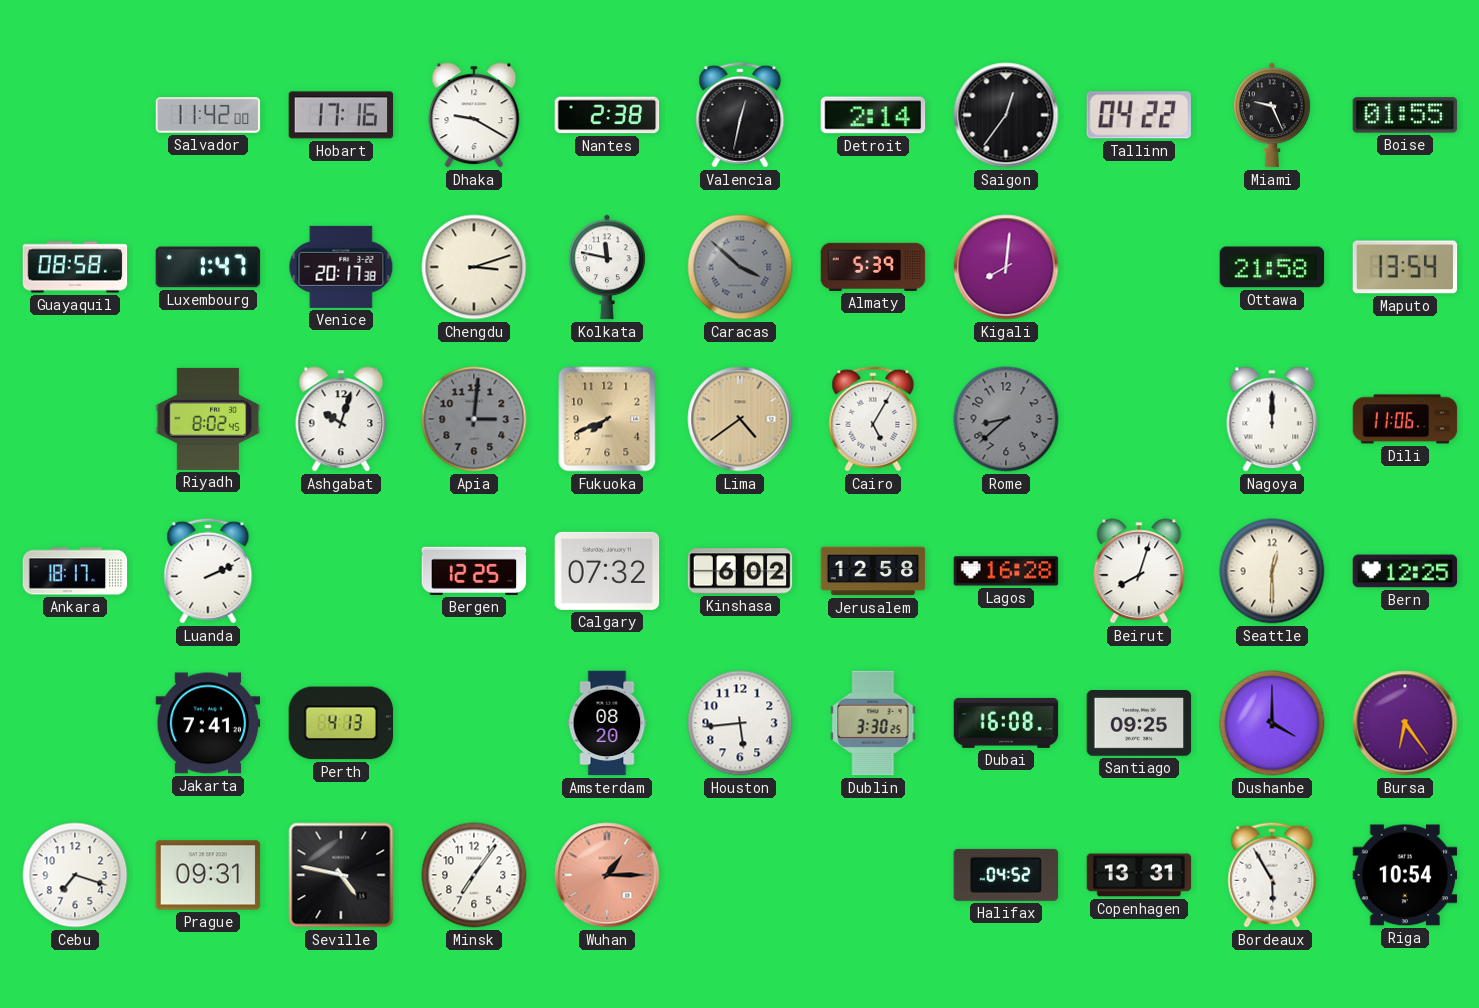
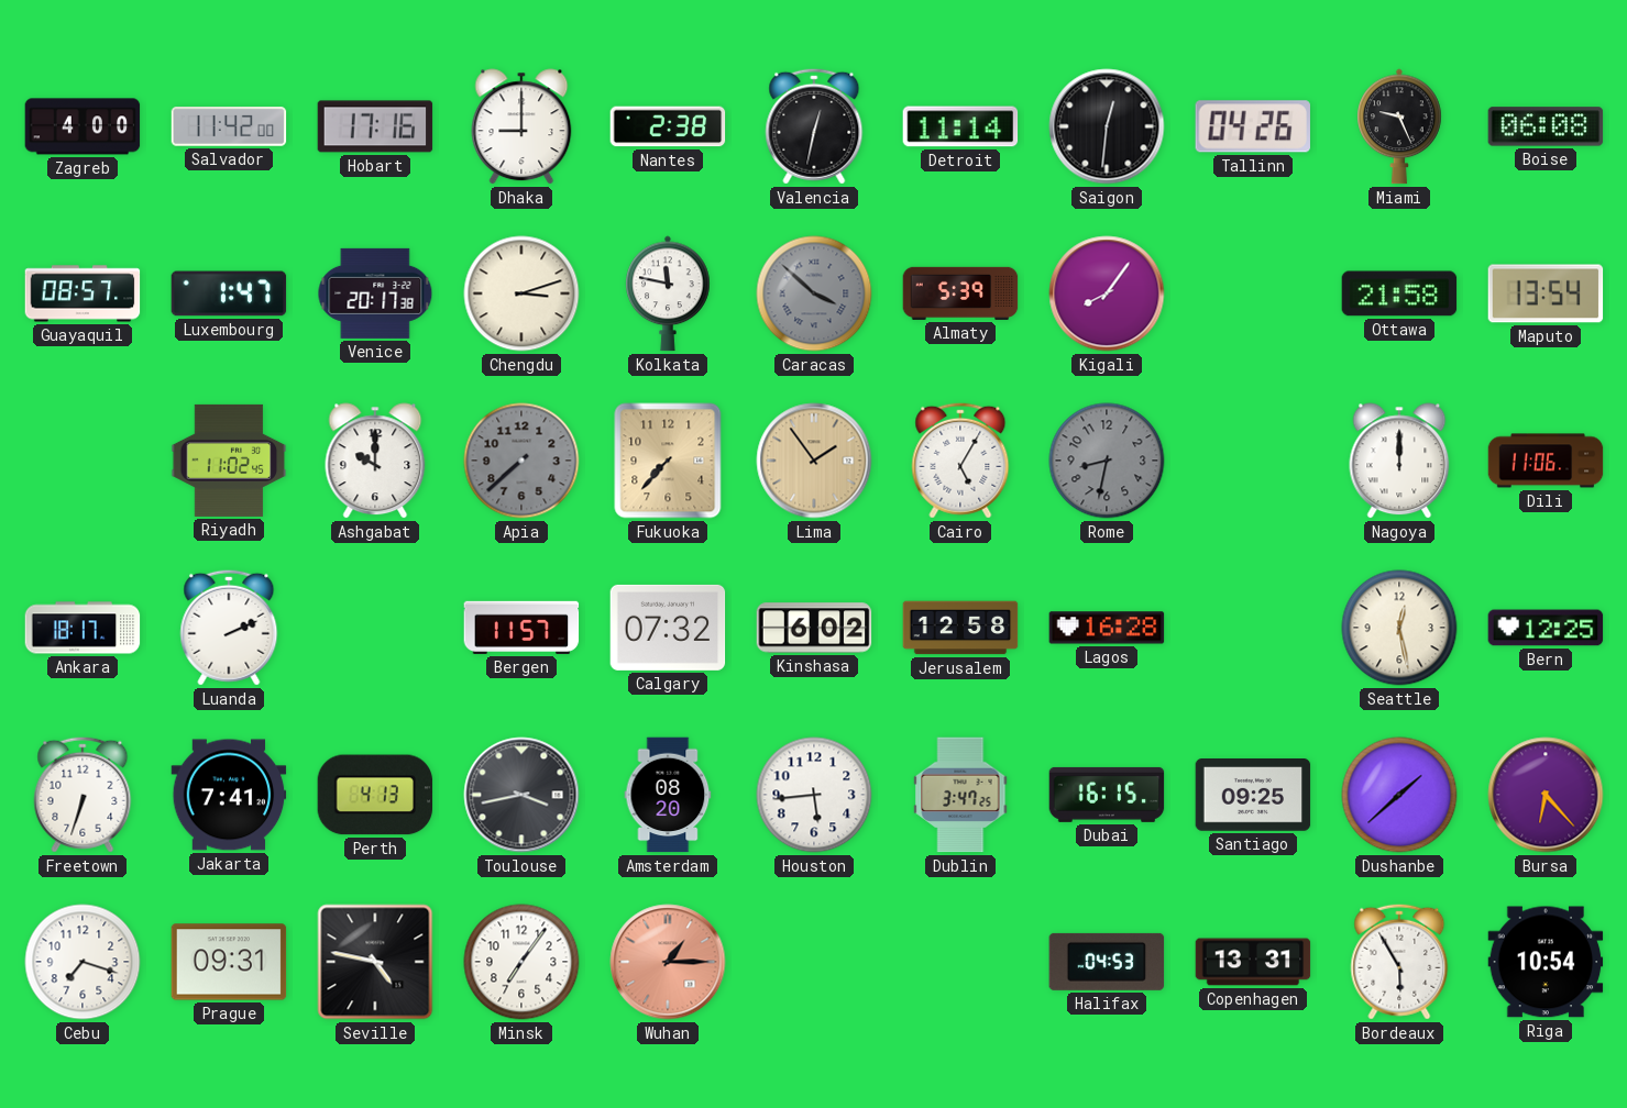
Zagreb: none -> 4:00
Dhaka: 9:20 -> 9:00
Detroit: 2:14 -> 11:14
Saigon: 12:36 -> 12:31
Tallinn: 04:22 -> 04:26
Boise: 01:55 -> 06:08
Guayaquil: 08:58 -> 08:57
Kigali: 8:01 -> 8:06
Riyadh: 8:02 -> 11:02
Ashgabat: 10:03 -> 10:00
Apia: 3:01 -> 7:38
Fukuoka: 7:41 -> 7:37
Lima: 4:39 -> 1:54
Rome: 8:38 -> 8:32
Bergen: 12:25 -> 11:57
Beirut: 8:03 -> none
Seattle: 12:30 -> 12:28
Freetown: none -> 6:33
Toulouse: none -> 3:43
Dublin: 3:30 -> 3:47
Dubai: 16:08 -> 16:15
Dushanbe: 4:00 -> 1:38
Bursa: 6:24 -> 6:23
Halifax: 04:52 -> 04:53
